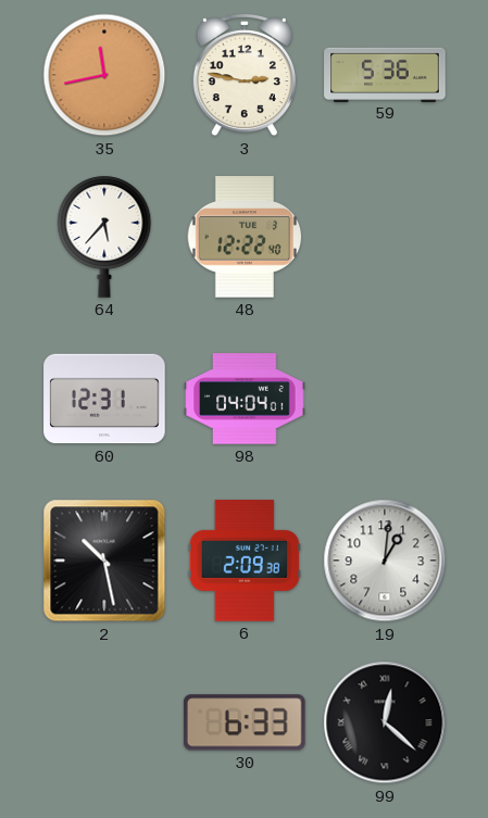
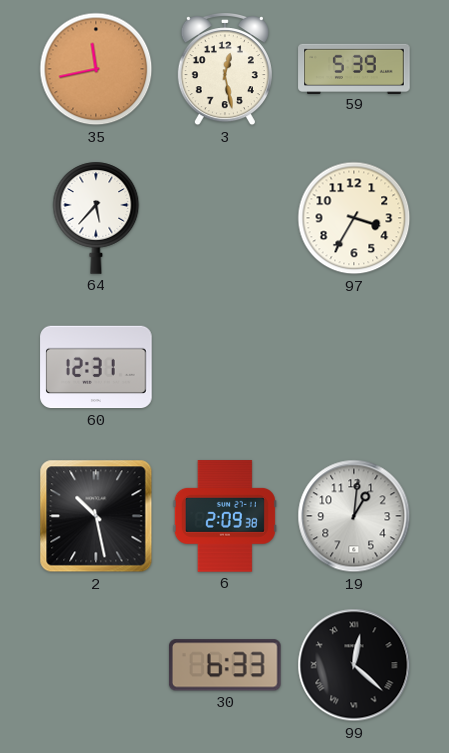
3: 2:47 -> 12:28
59: 5:36 -> 5:39
48: 12:22 -> none
97: none -> 3:35
98: 04:04 -> none
